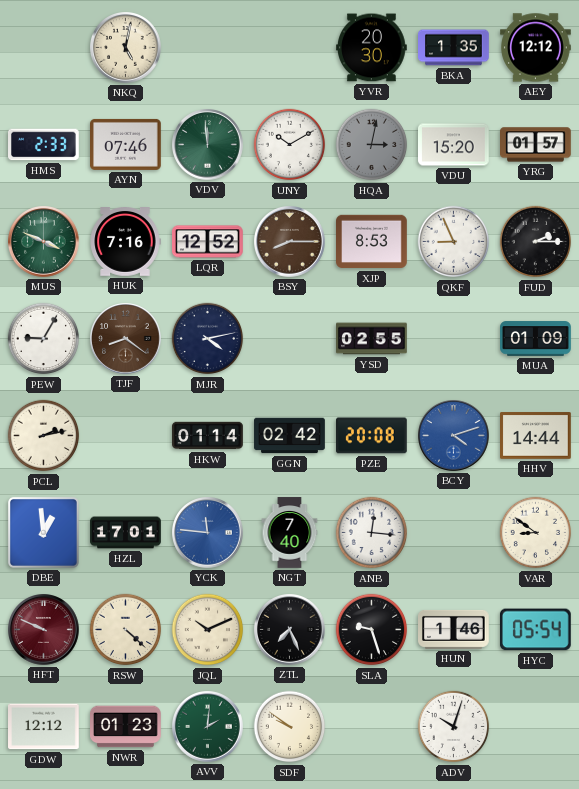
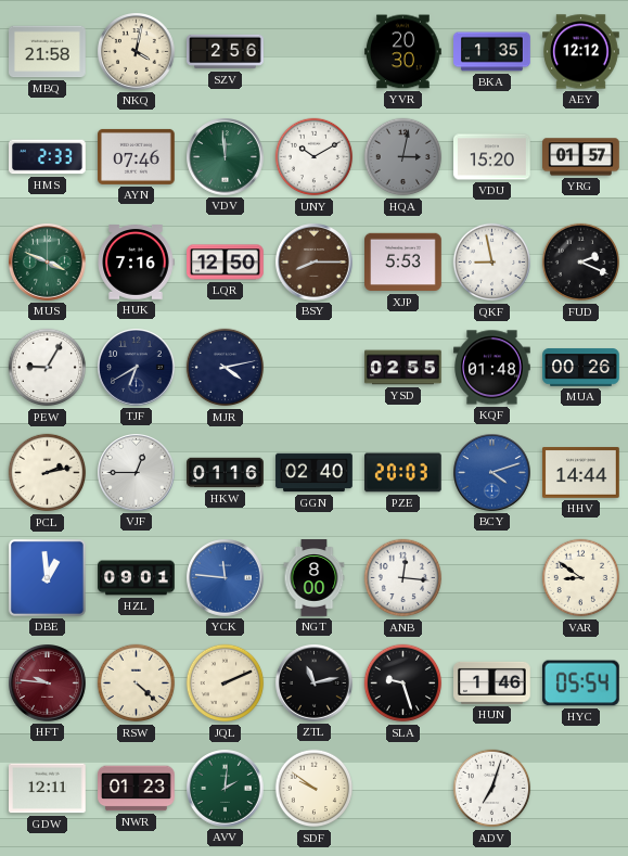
MBQ: none -> 21:58
NKQ: 5:02 -> 4:02
SZV: none -> 2:56
LQR: 12:52 -> 12:50
XJP: 8:53 -> 5:53
QKF: 8:56 -> 8:58
FUD: 2:15 -> 2:19
TJF: 8:21 -> 6:40
TJF dial: brown -> navy
KQF: none -> 01:48
MUA: 01:09 -> 00:26
VJF: none -> 12:45
HKW: 01:14 -> 01:16
GGN: 02:42 -> 02:40
PZE: 20:08 -> 20:03
HZL: 17:01 -> 09:01
NGT: 7:40 -> 8:00
HFT: 9:49 -> 9:46
JQL: 10:11 -> 2:11
ZTL: 7:26 -> 11:13
GDW: 12:12 -> 12:11
ADV: 10:03 -> 7:03
